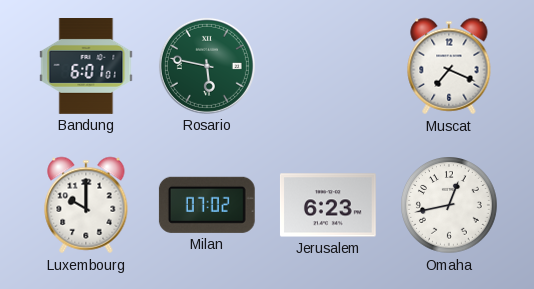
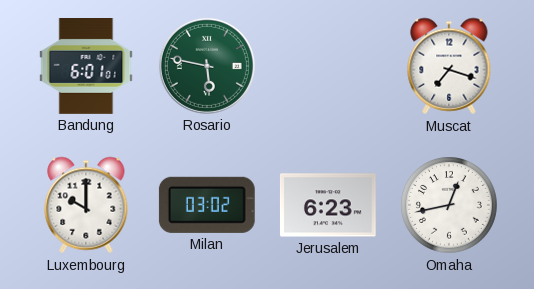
Muscat: 7:19 -> 7:18
Milan: 07:02 -> 03:02
